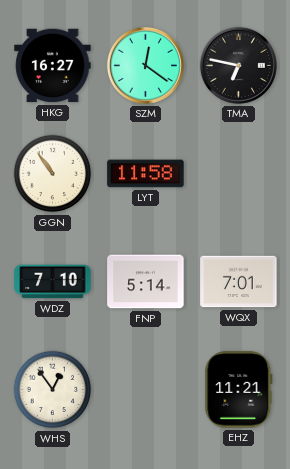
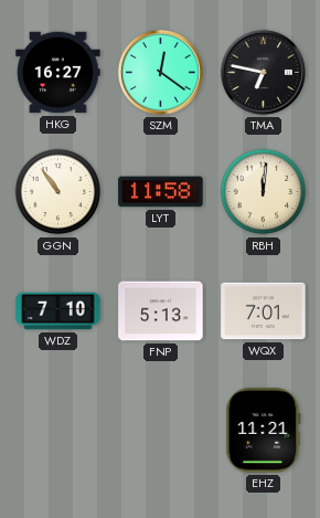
RBH: none -> 12:01
FNP: 5:14 -> 5:13
WHS: 12:54 -> none
